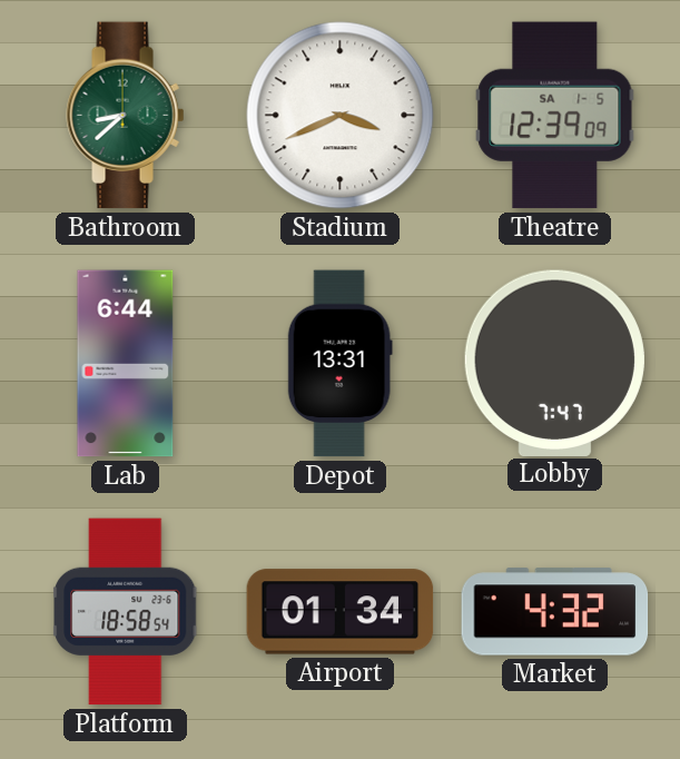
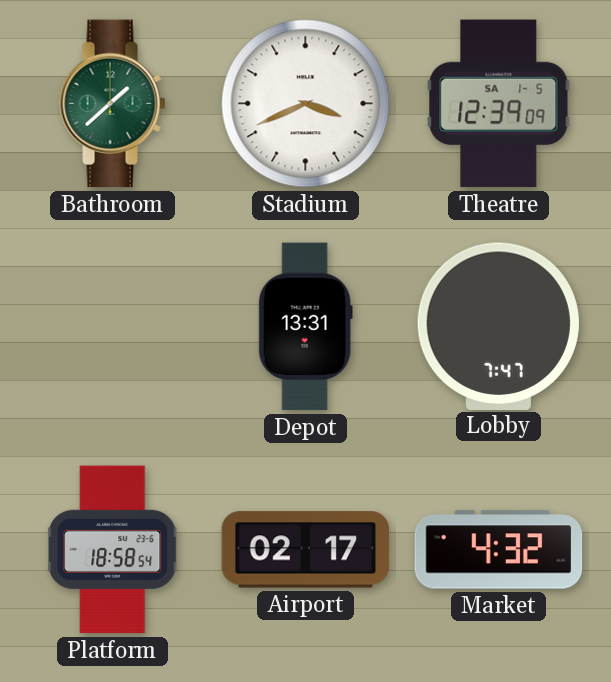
Bathroom: 8:38 -> 1:38
Lab: 6:44 -> none
Airport: 01:34 -> 02:17
